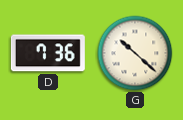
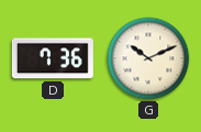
G: 10:22 -> 10:11
